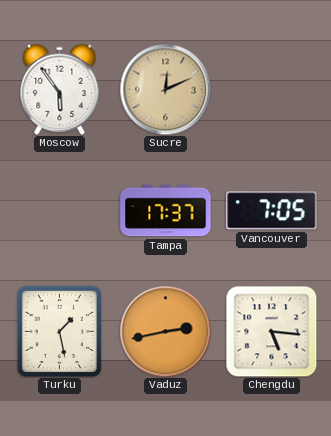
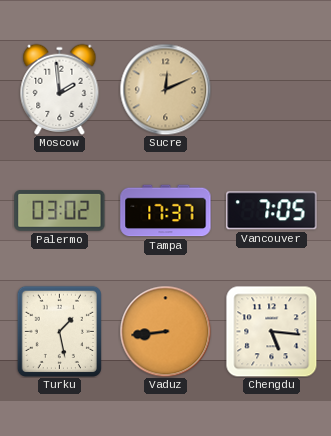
Moscow: 5:54 -> 1:59
Palermo: none -> 03:02
Vaduz: 2:43 -> 8:44
